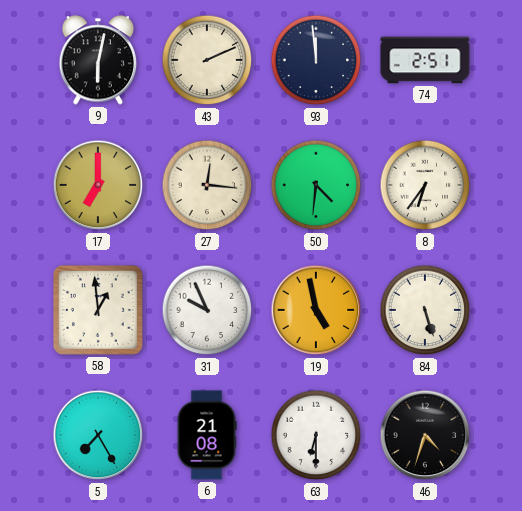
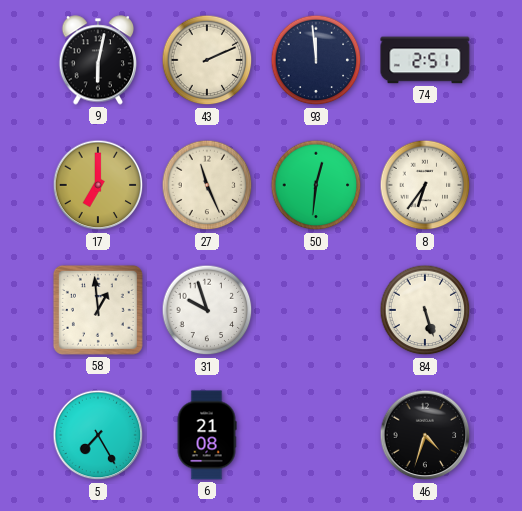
27: 12:16 -> 11:26
50: 4:31 -> 12:31
31: 9:56 -> 9:57
19: 4:58 -> none
63: 6:30 -> none
